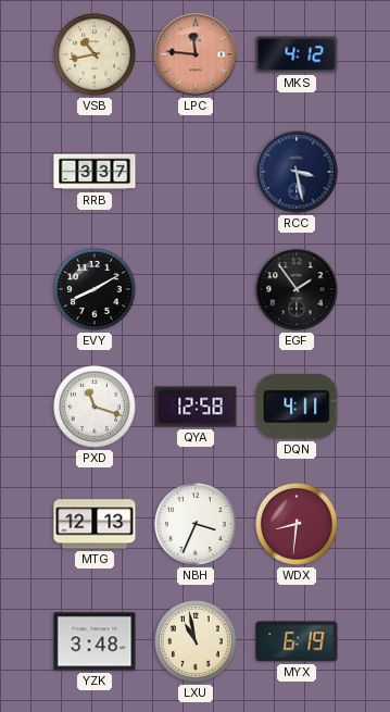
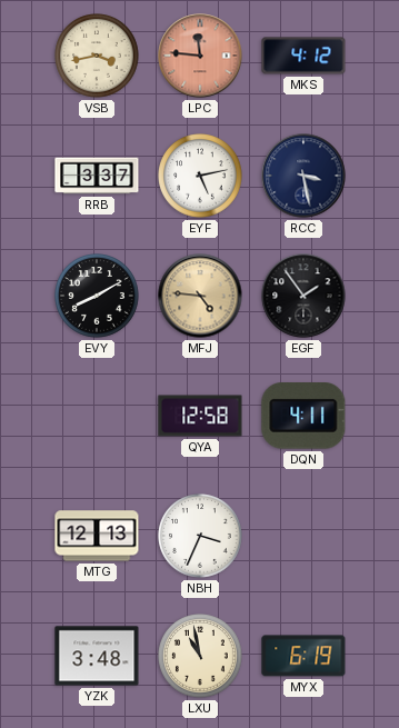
VSB: 10:43 -> 3:43
EYF: none -> 5:13
MFJ: none -> 4:46
PXD: 11:18 -> none
WDX: 8:31 -> none
